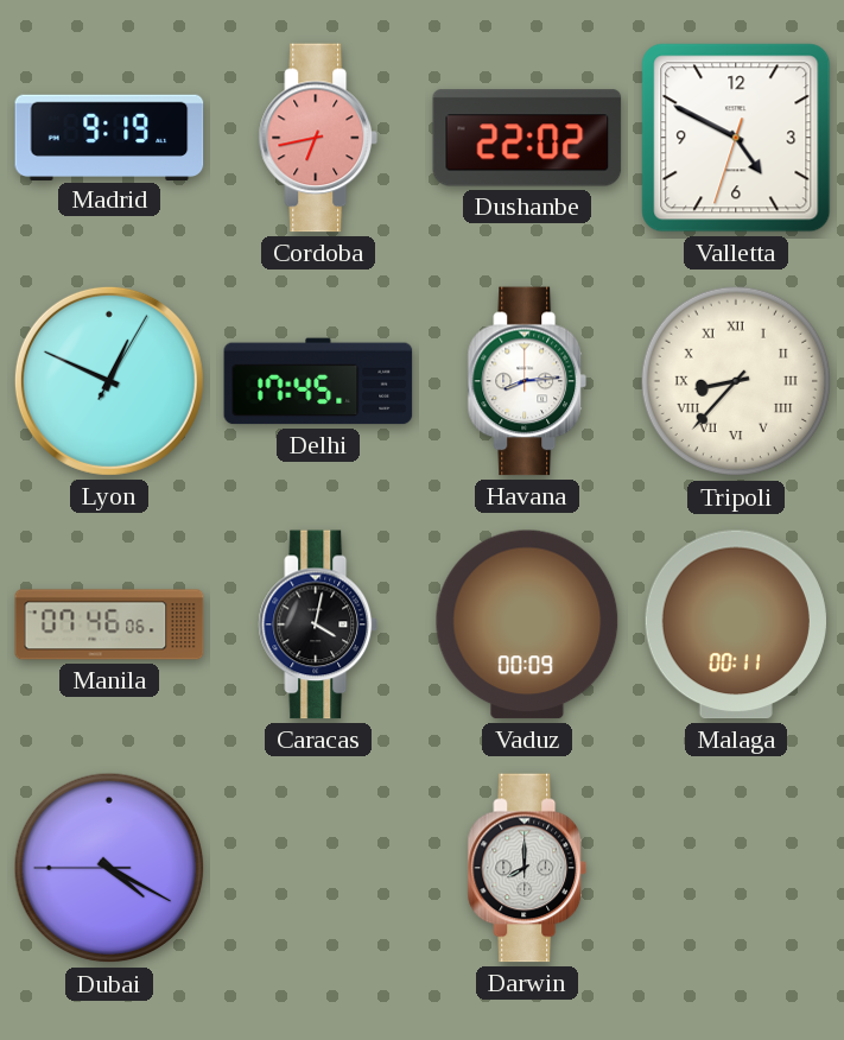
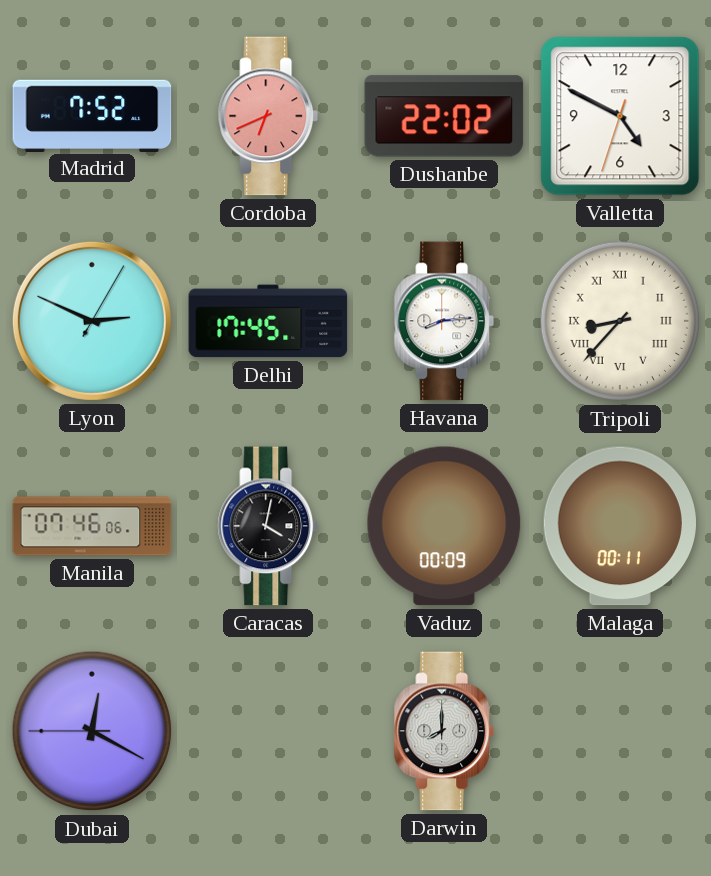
Madrid: 9:19 -> 7:52
Cordoba: 6:43 -> 6:41
Lyon: 12:49 -> 2:49
Dubai: 4:19 -> 12:19
